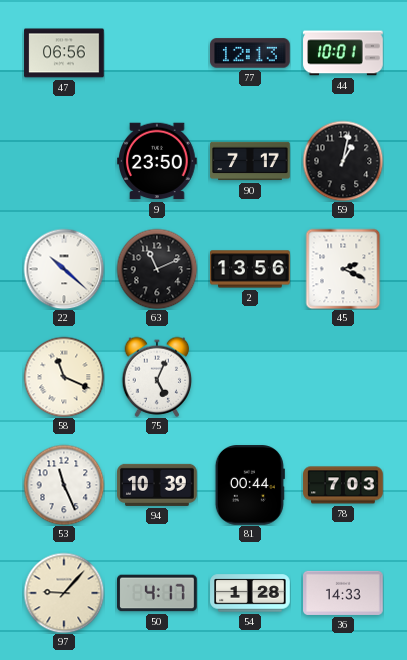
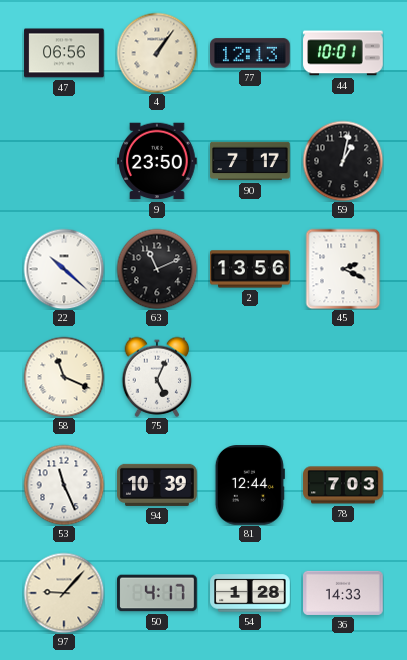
4: none -> 1:06
81: 00:44 -> 12:44
